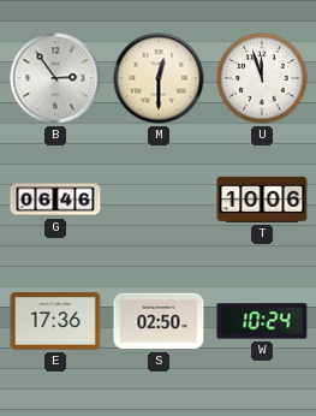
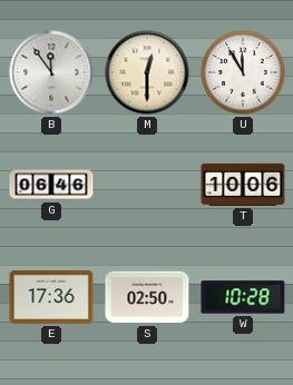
B: 2:54 -> 11:54
U: 11:57 -> 11:55
W: 10:24 -> 10:28
